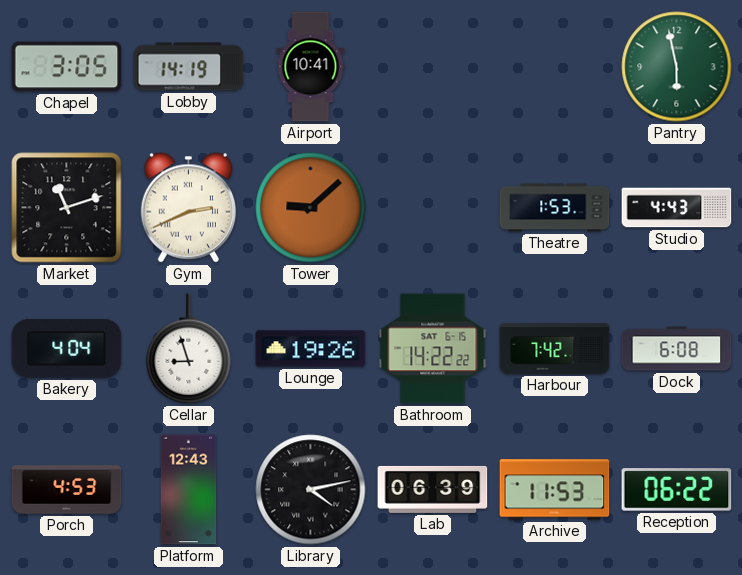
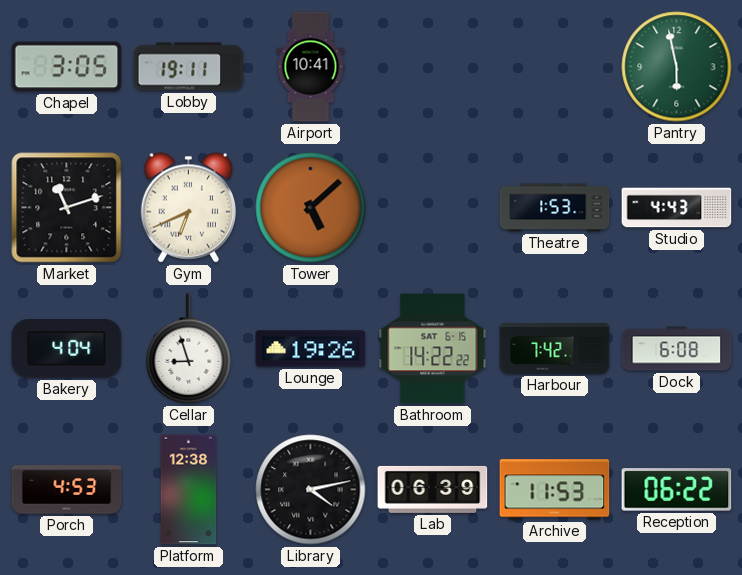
Lobby: 14:19 -> 19:11
Gym: 2:41 -> 6:41
Tower: 9:08 -> 5:08
Platform: 12:43 -> 12:38
